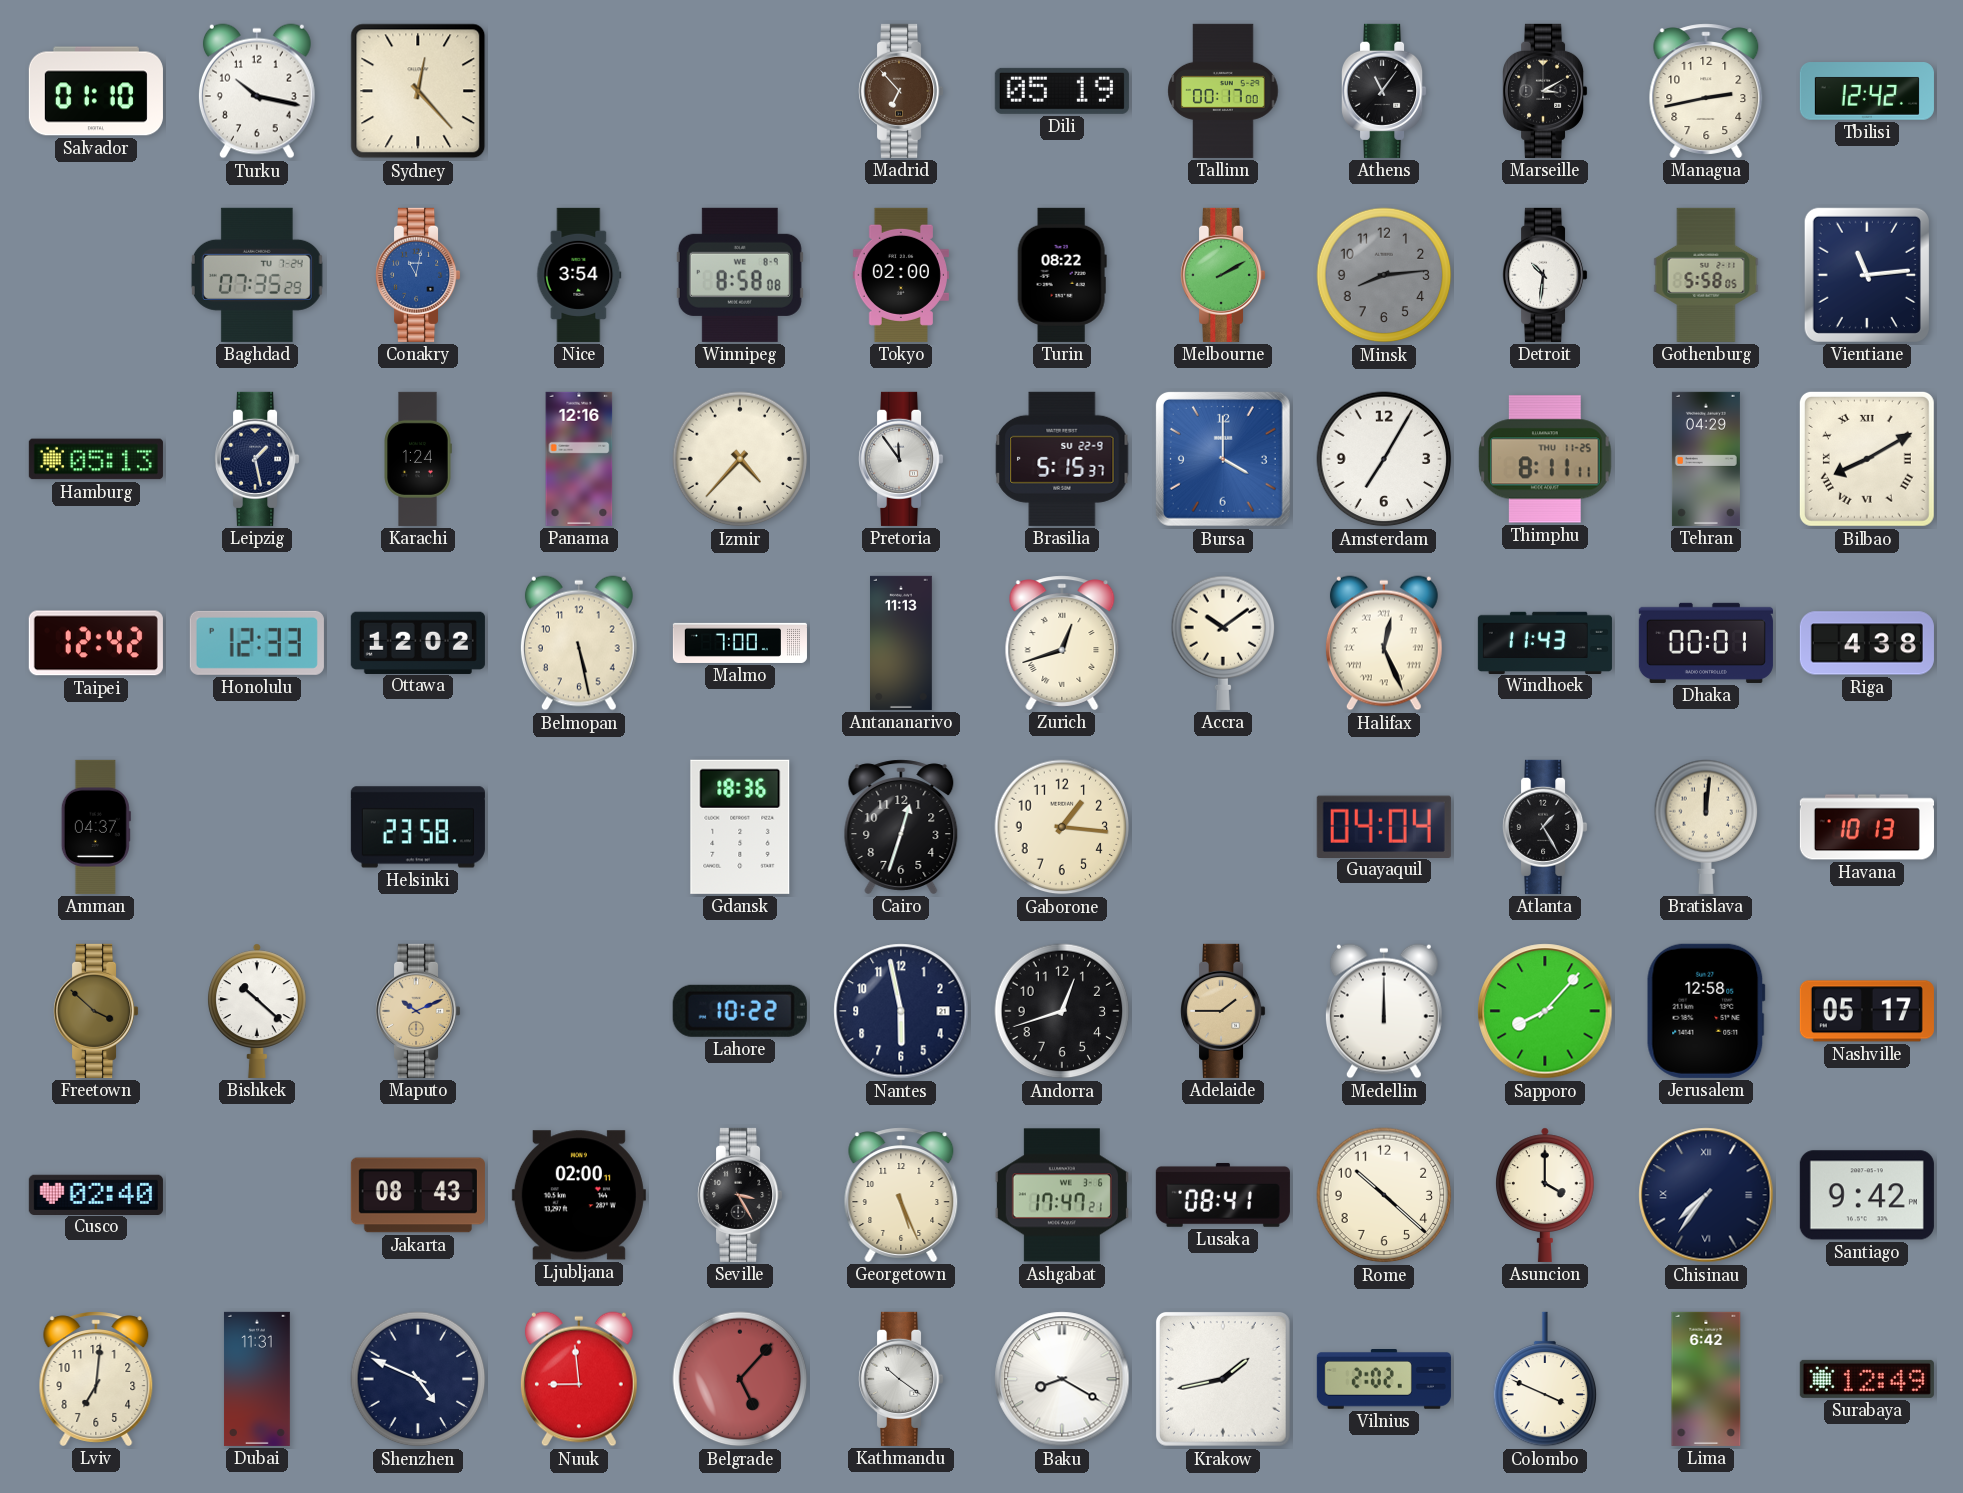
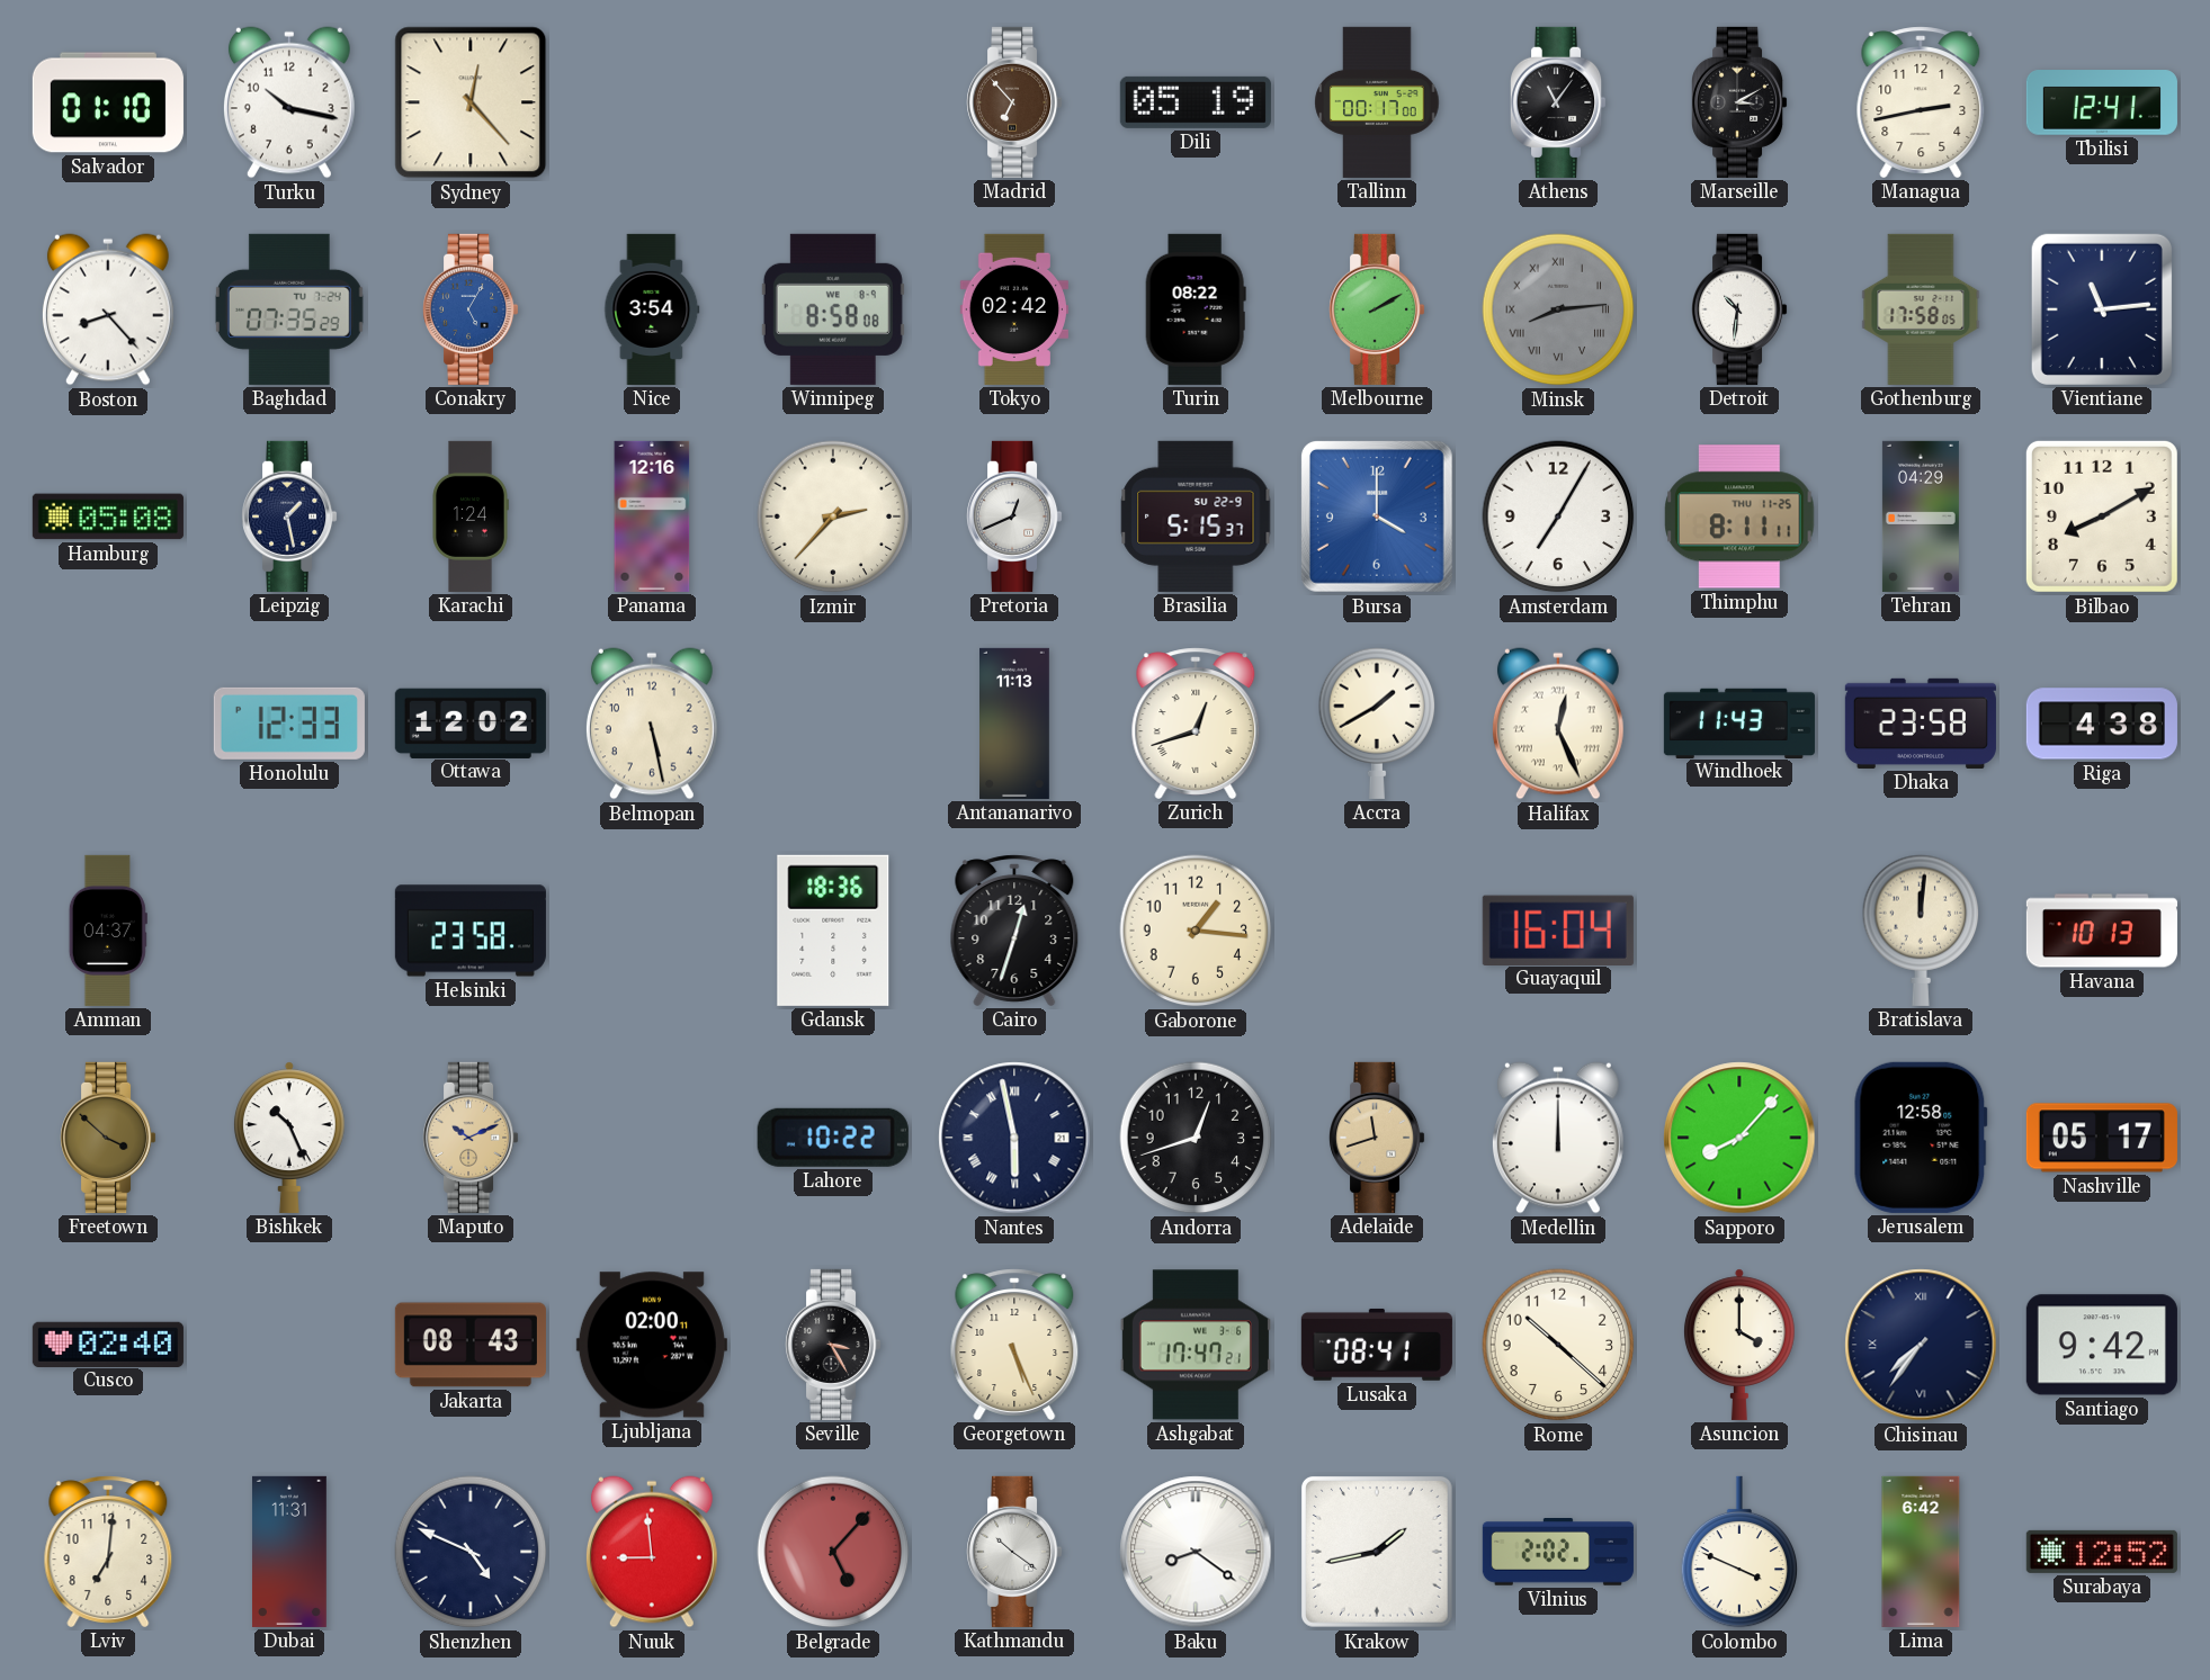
Tbilisi: 12:42 -> 12:41
Boston: none -> 8:23
Conakry: 11:02 -> 5:05
Tokyo: 02:00 -> 02:42
Minsk numerals: Arabic -> Roman
Gothenburg: 5:58 -> 17:58
Hamburg: 05:13 -> 05:08
Izmir: 4:37 -> 2:37
Pretoria: 11:54 -> 12:41
Bilbao numerals: Roman -> Arabic
Taipei: 12:42 -> none
Malmo: 7:00 -> none
Accra: 10:09 -> 1:40
Dhaka: 00:01 -> 23:58
Guayaquil: 04:04 -> 16:04
Atlanta: 1:25 -> none
Bishkek: 10:22 -> 10:26
Nantes numerals: Arabic -> Roman
Adelaide: 1:45 -> 11:42
Baku: 8:20 -> 8:21
Surabaya: 12:49 -> 12:52
